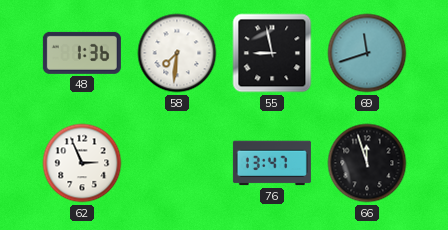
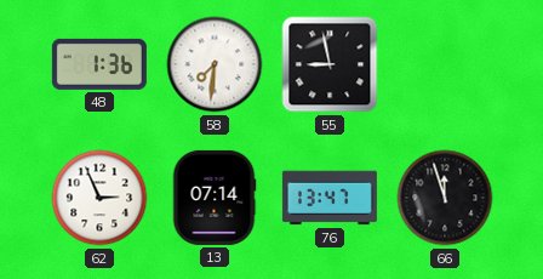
69: 11:42 -> none
13: none -> 07:14
